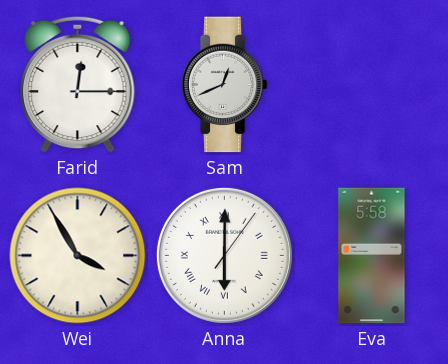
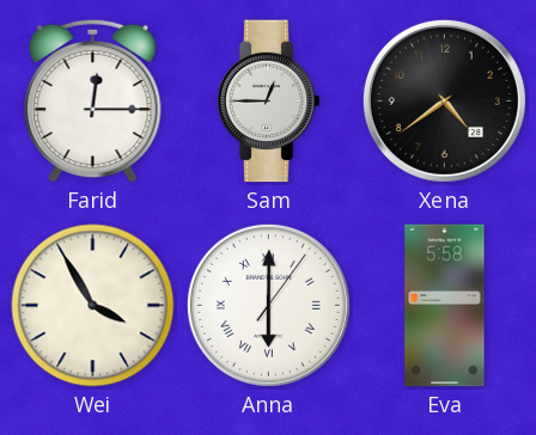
Sam: 12:41 -> 12:45
Xena: none -> 4:39
